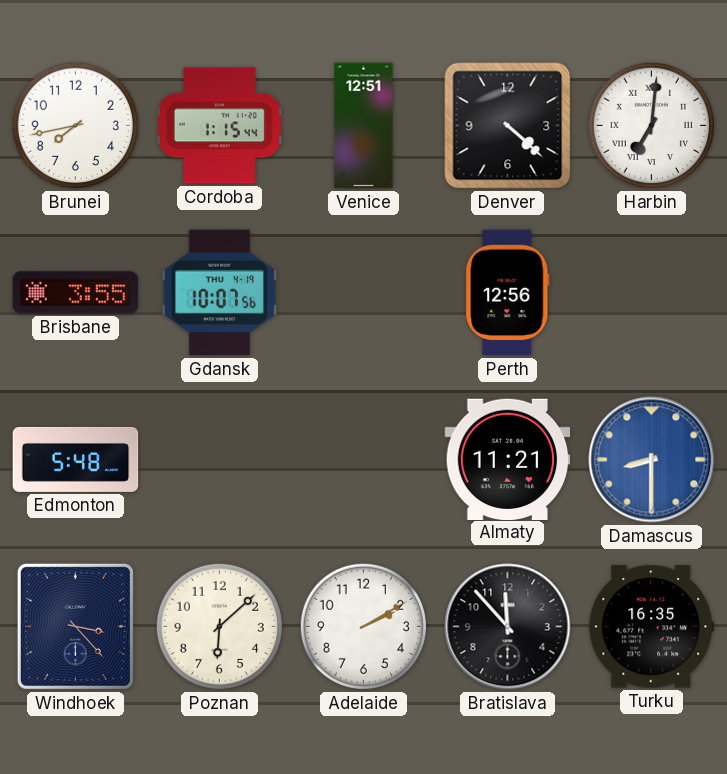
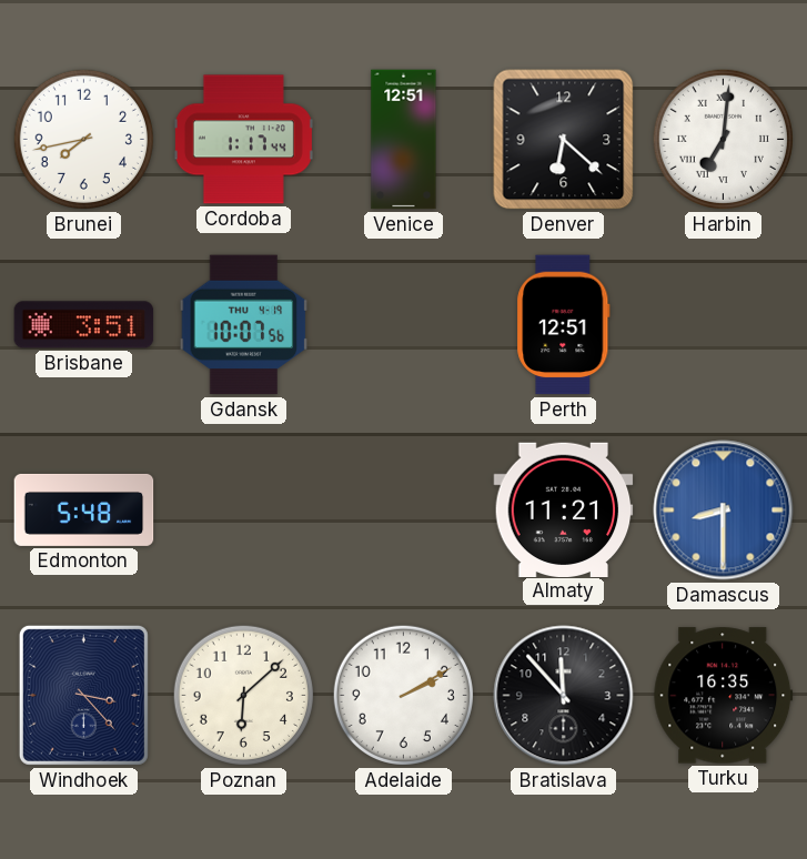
Cordoba: 1:15 -> 1:17
Denver: 4:22 -> 6:22
Brisbane: 3:55 -> 3:51
Perth: 12:56 -> 12:51
